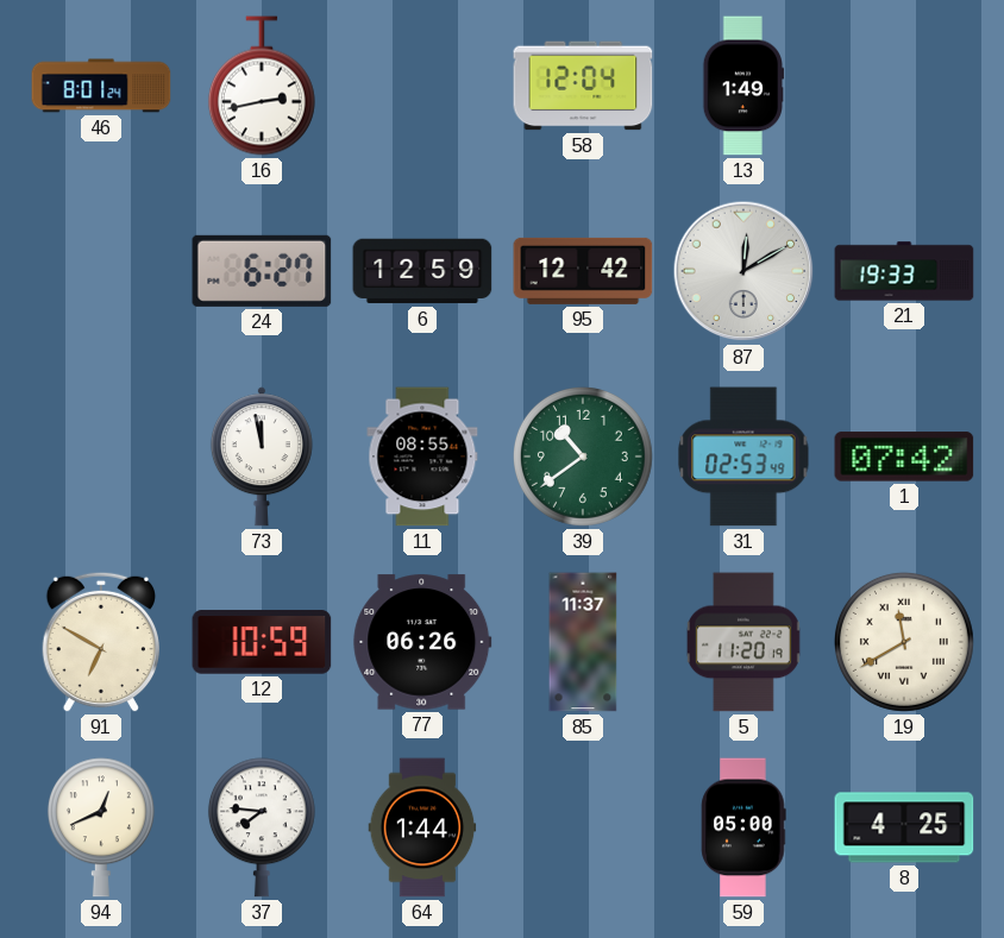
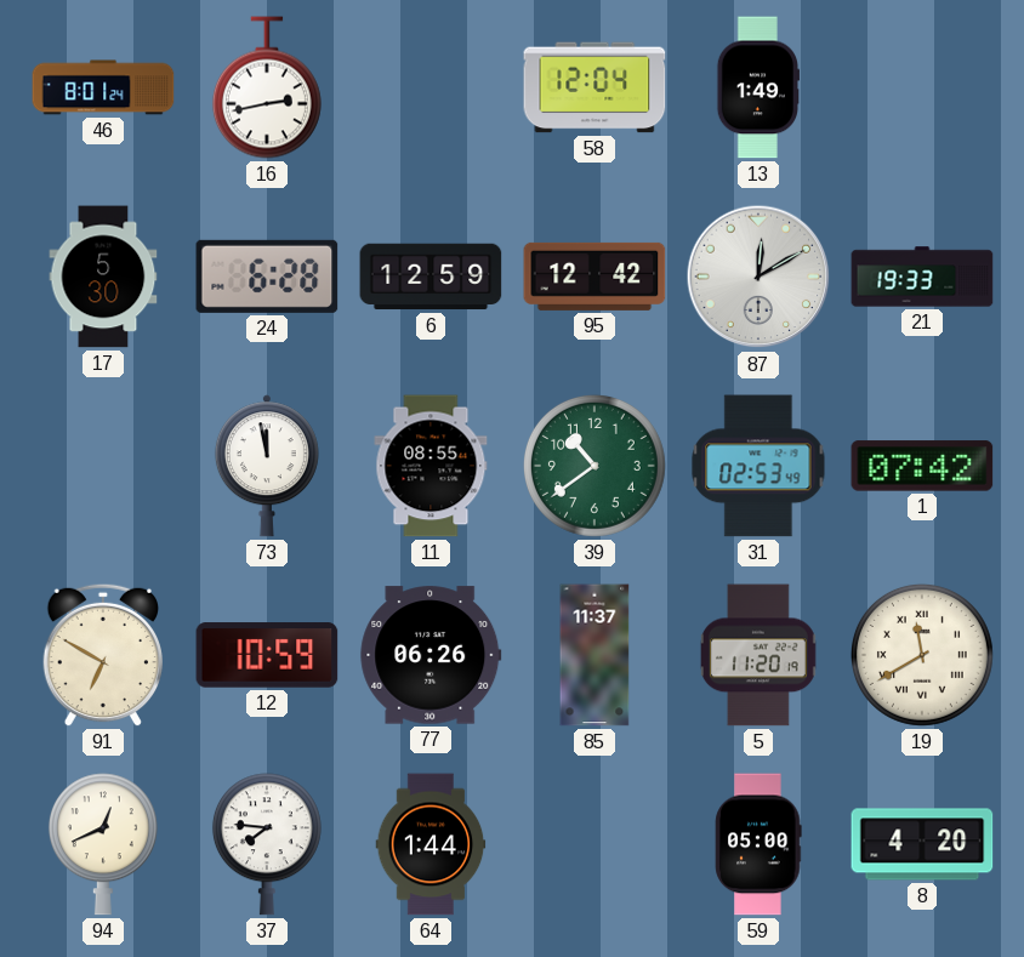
17: none -> 5:30
24: 6:27 -> 6:28
8: 4:25 -> 4:20
